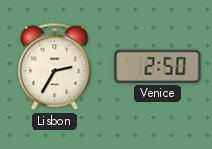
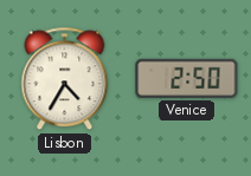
Lisbon: 2:35 -> 4:35
